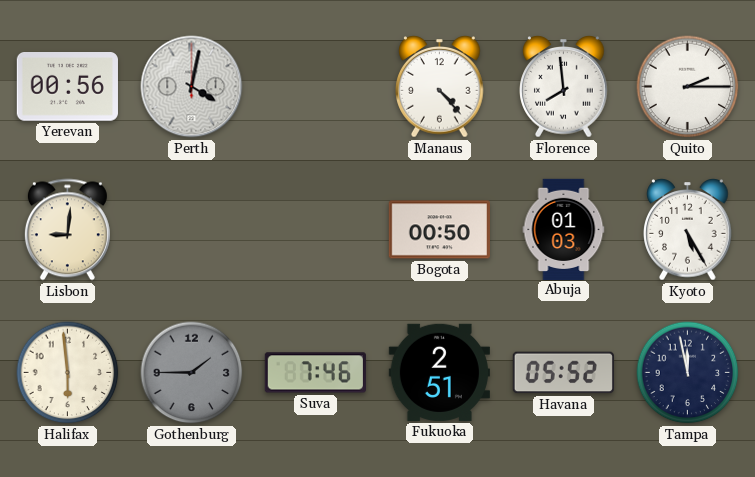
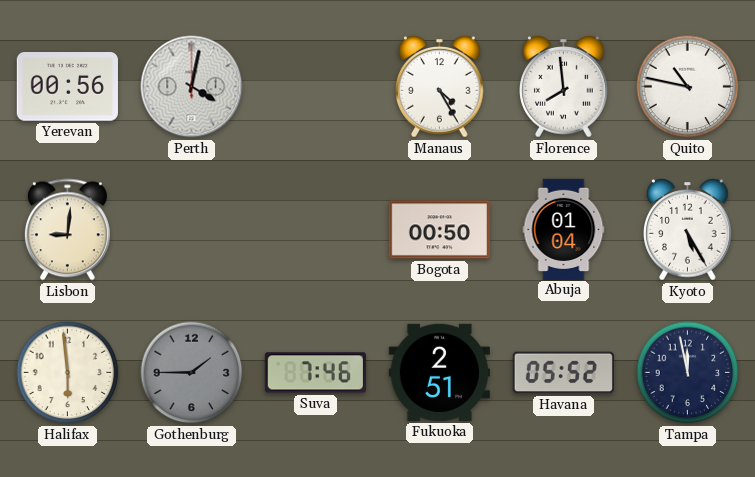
Manaus: 4:23 -> 4:25
Quito: 2:15 -> 10:47
Abuja: 01:03 -> 01:04
